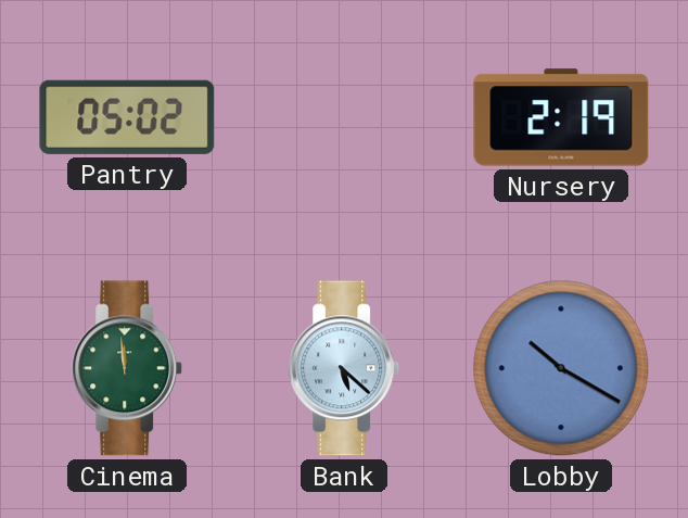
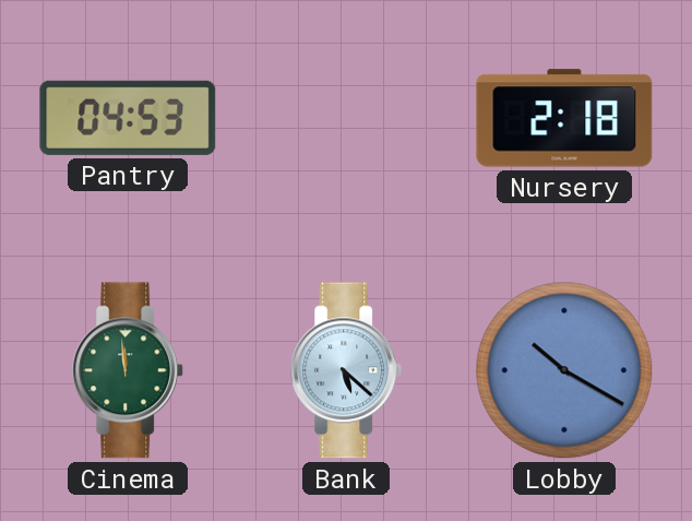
Pantry: 05:02 -> 04:53
Nursery: 2:19 -> 2:18
